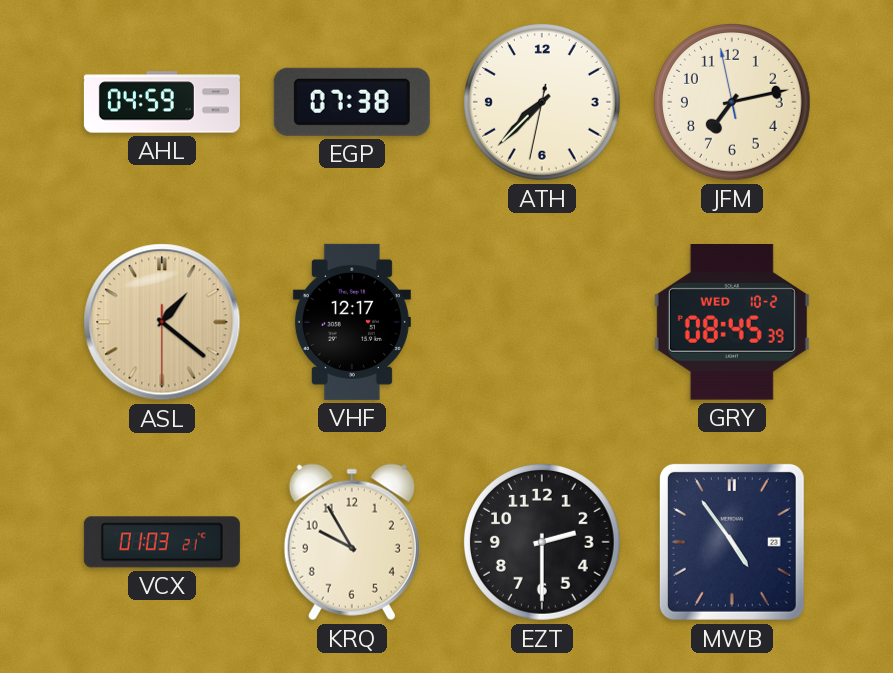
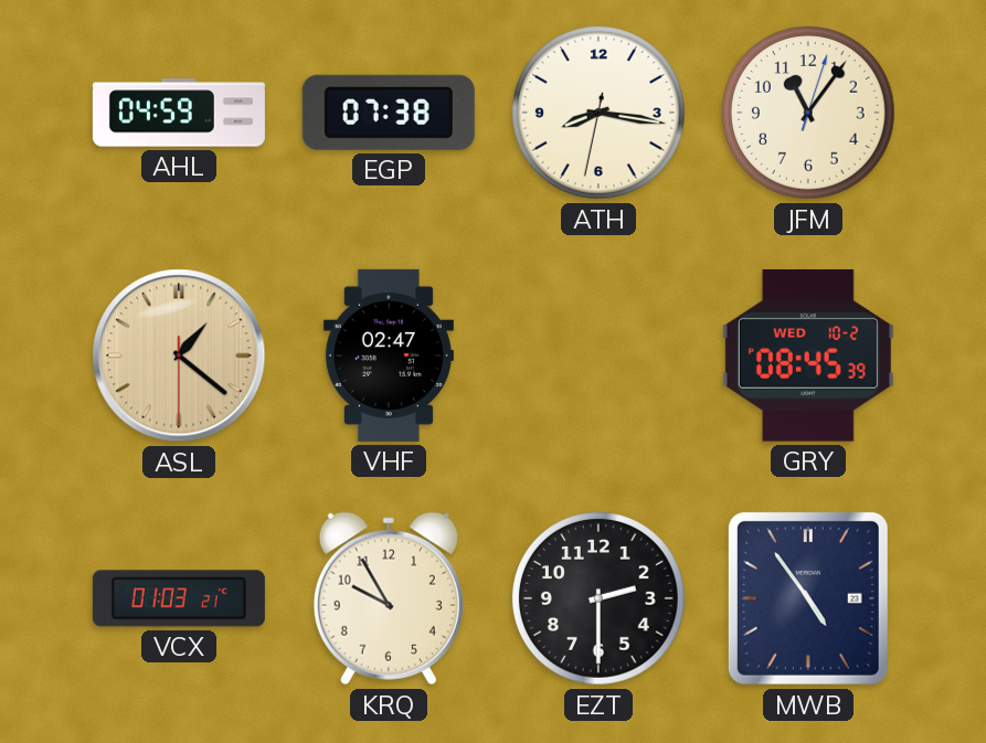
ATH: 7:37 -> 8:16
JFM: 7:12 -> 11:06
VHF: 12:17 -> 02:47
